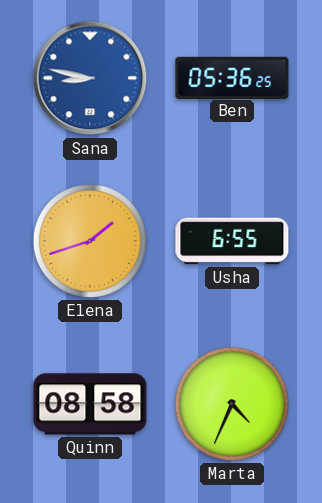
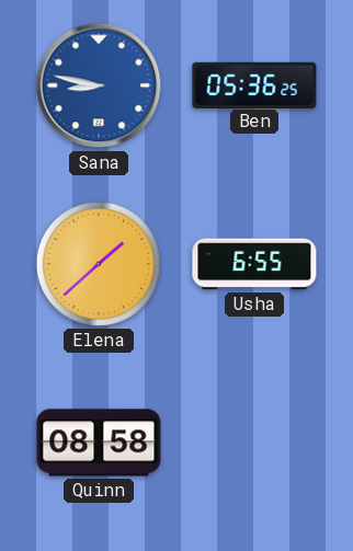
Elena: 1:42 -> 1:38
Marta: 4:34 -> none
